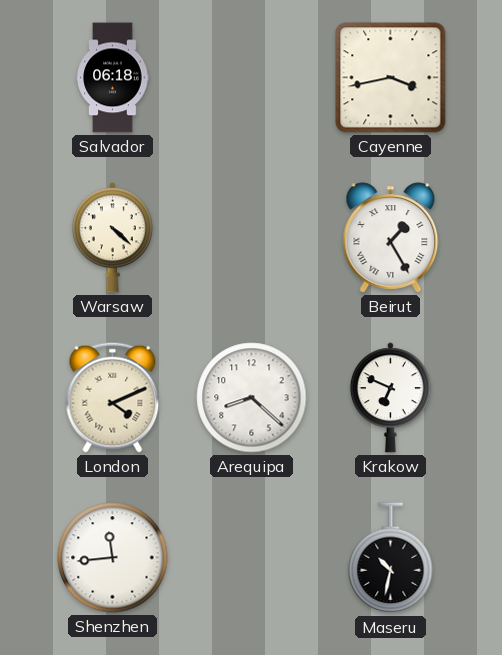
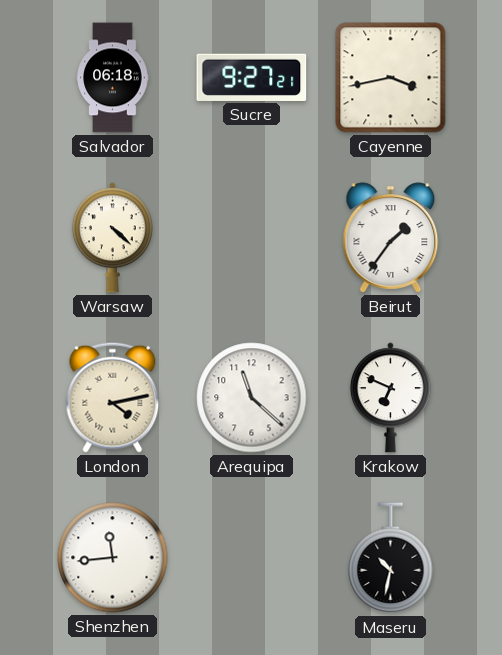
Sucre: none -> 9:27
Beirut: 1:25 -> 1:36
London: 4:11 -> 4:13
Arequipa: 8:22 -> 11:22
